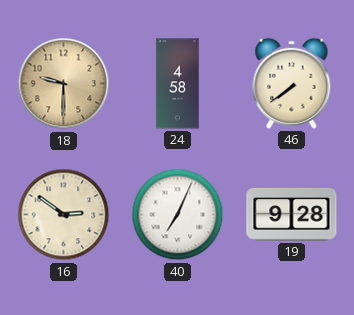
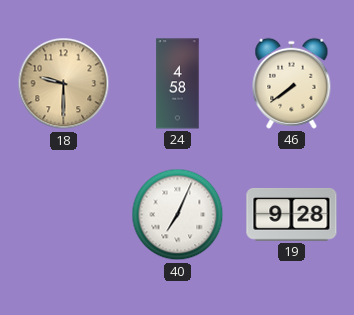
16: 2:51 -> none
